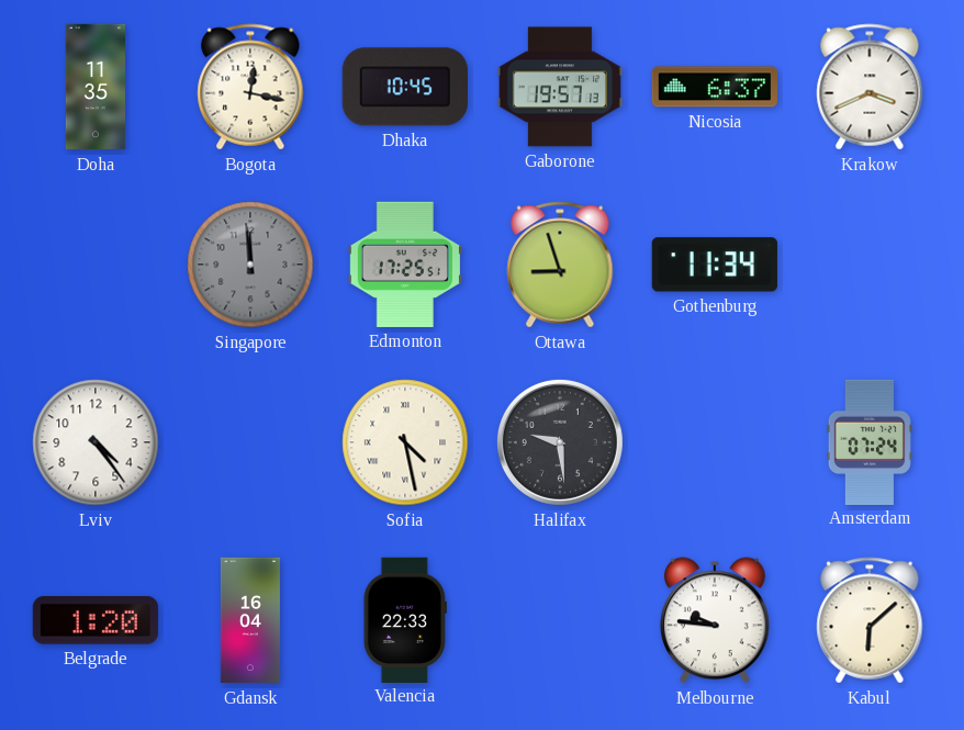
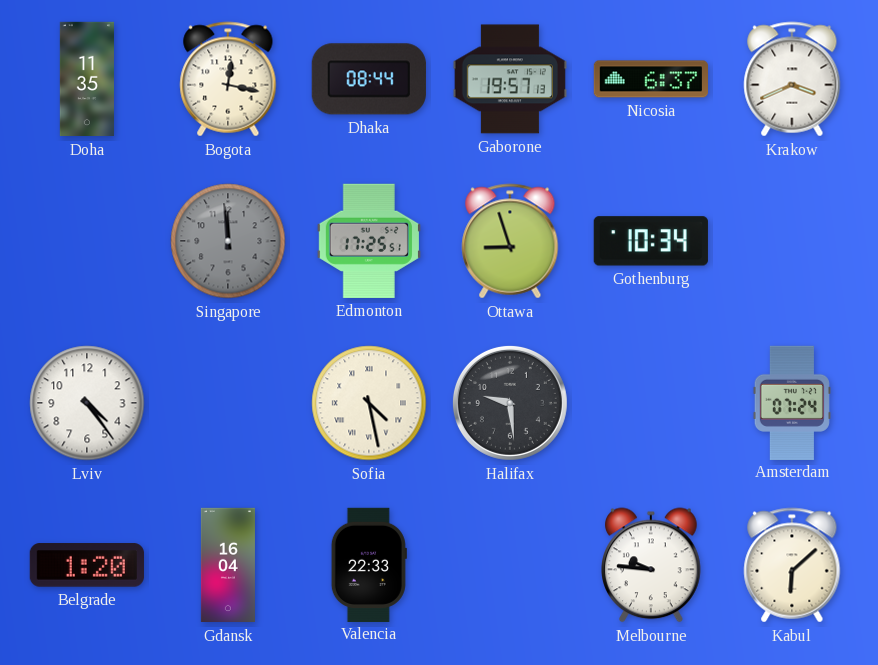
Dhaka: 10:45 -> 08:44
Gothenburg: 11:34 -> 10:34
